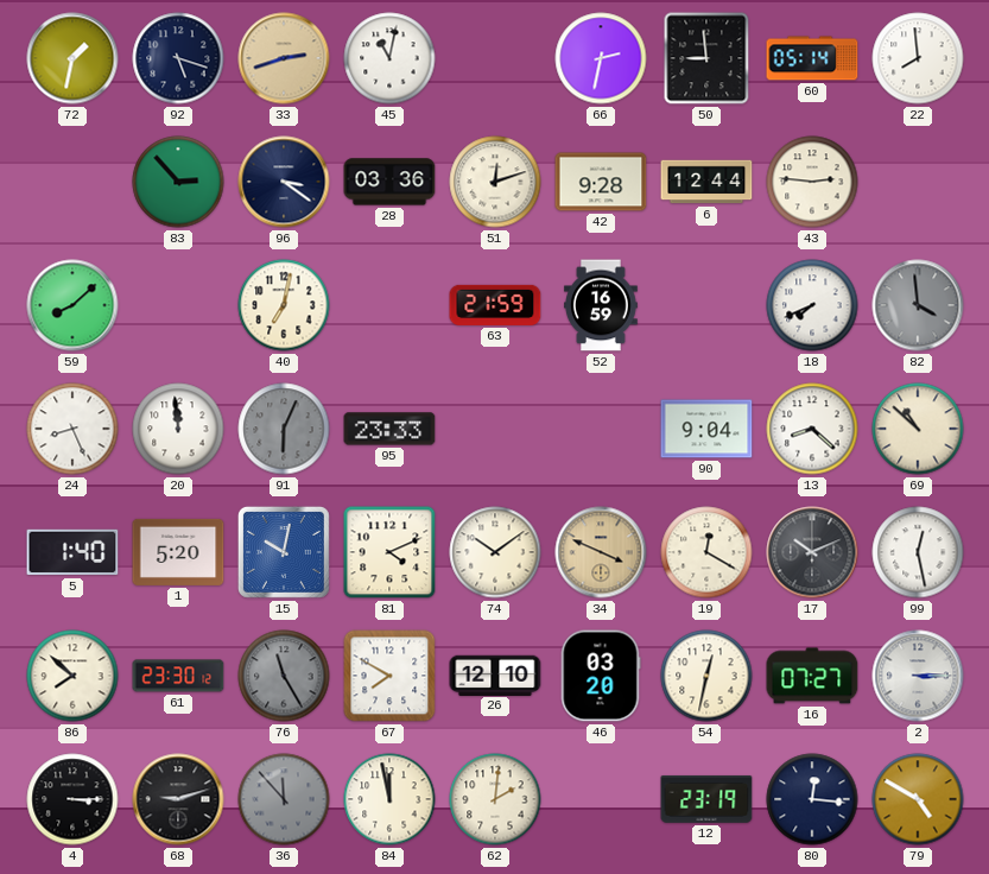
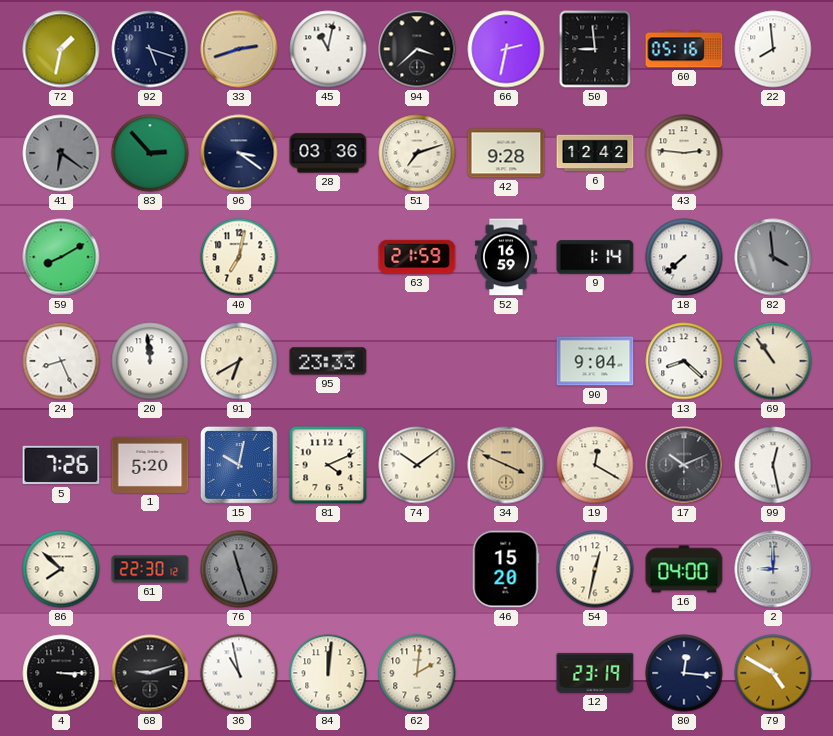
94: none -> 3:38
60: 05:14 -> 05:16
41: none -> 6:21
51: 12:12 -> 7:12
6: 12:44 -> 12:42
59: 8:08 -> 8:10
9: none -> 1:14
18: 7:41 -> 7:38
91: 6:04 -> 6:40
91 dial: grey -> cream
69: 10:52 -> 10:54
5: 1:40 -> 7:26
61: 23:30 -> 22:30
76: 11:25 -> 11:27
67: 7:50 -> none
26: 12:10 -> none
46: 03:20 -> 15:20
16: 07:27 -> 04:00
2: 3:15 -> 9:00
36: 11:53 -> 10:58
36 dial: grey -> white
84: 11:58 -> 12:01
